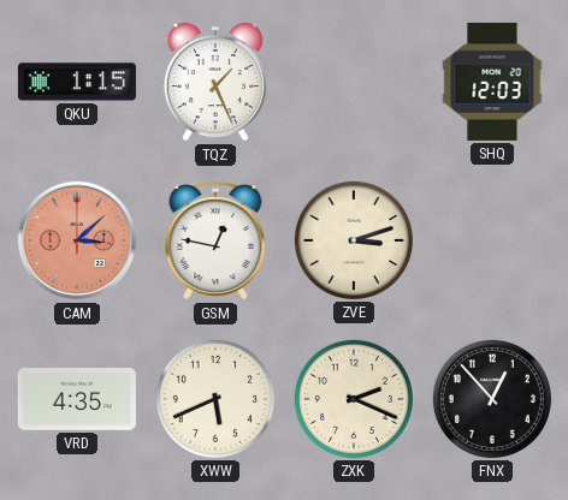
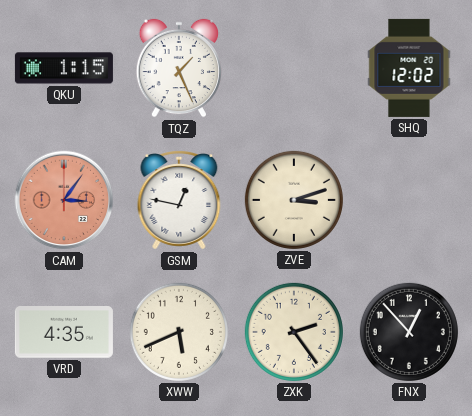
SHQ: 12:03 -> 12:02
CAM: 3:08 -> 3:06
ZXK: 2:19 -> 2:24
